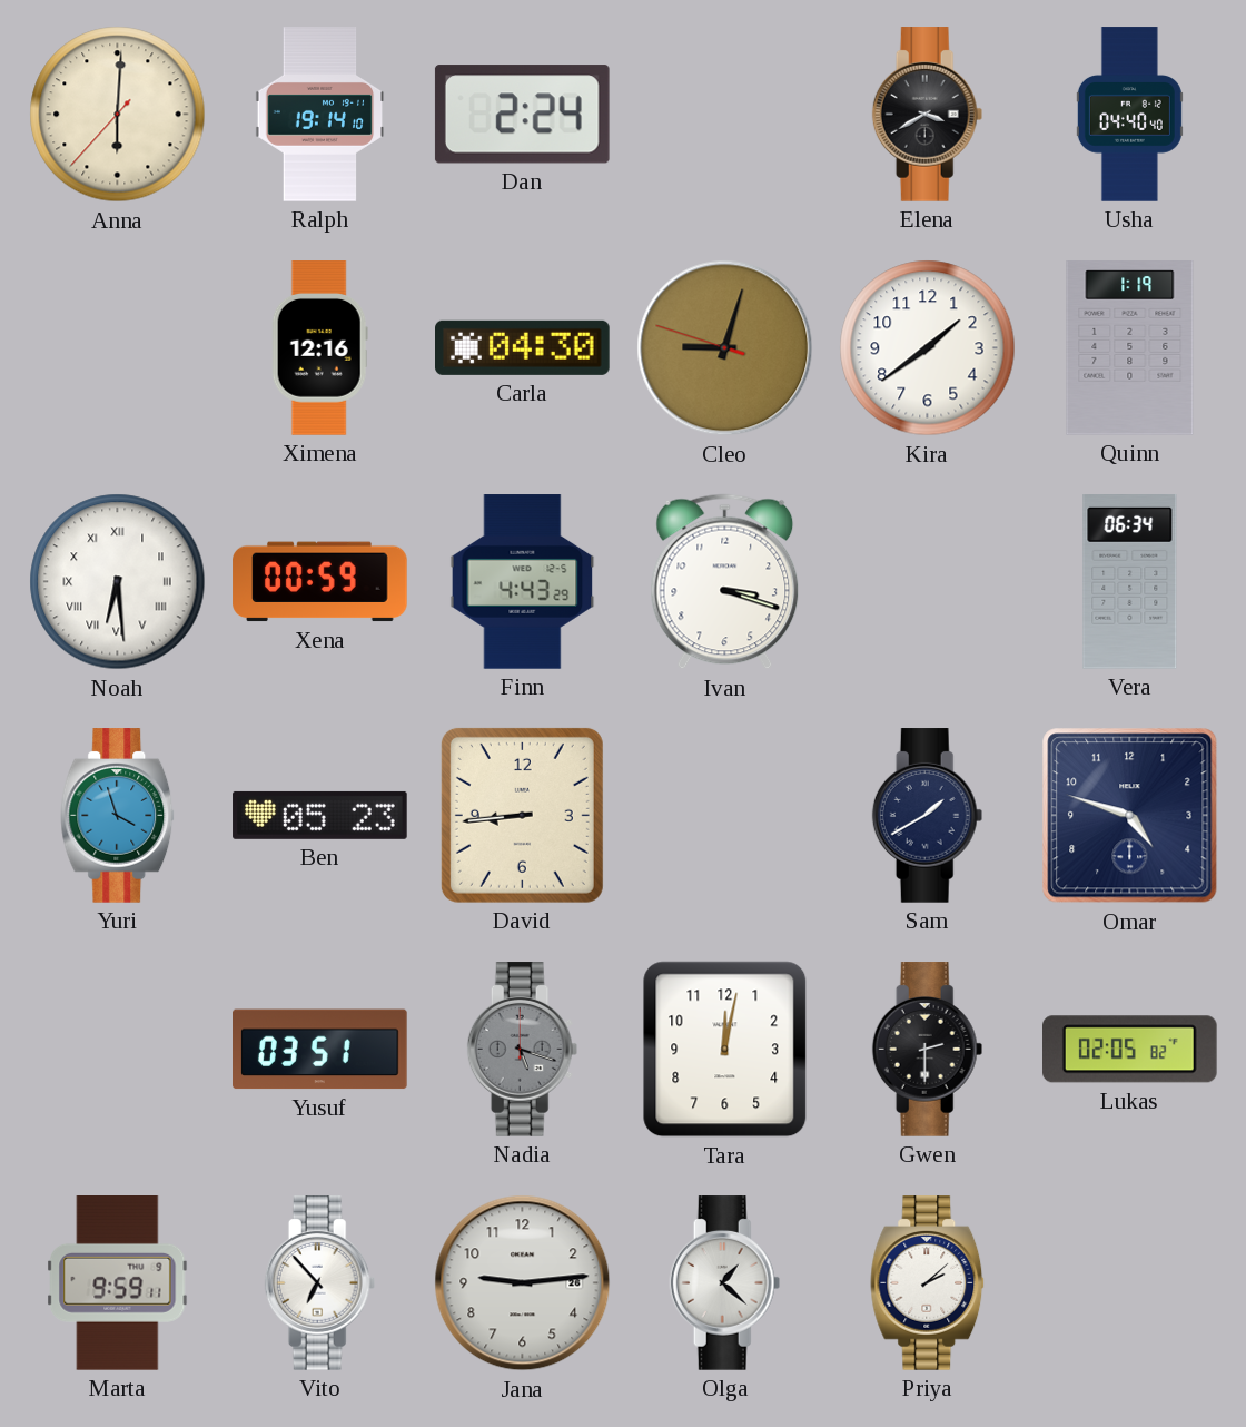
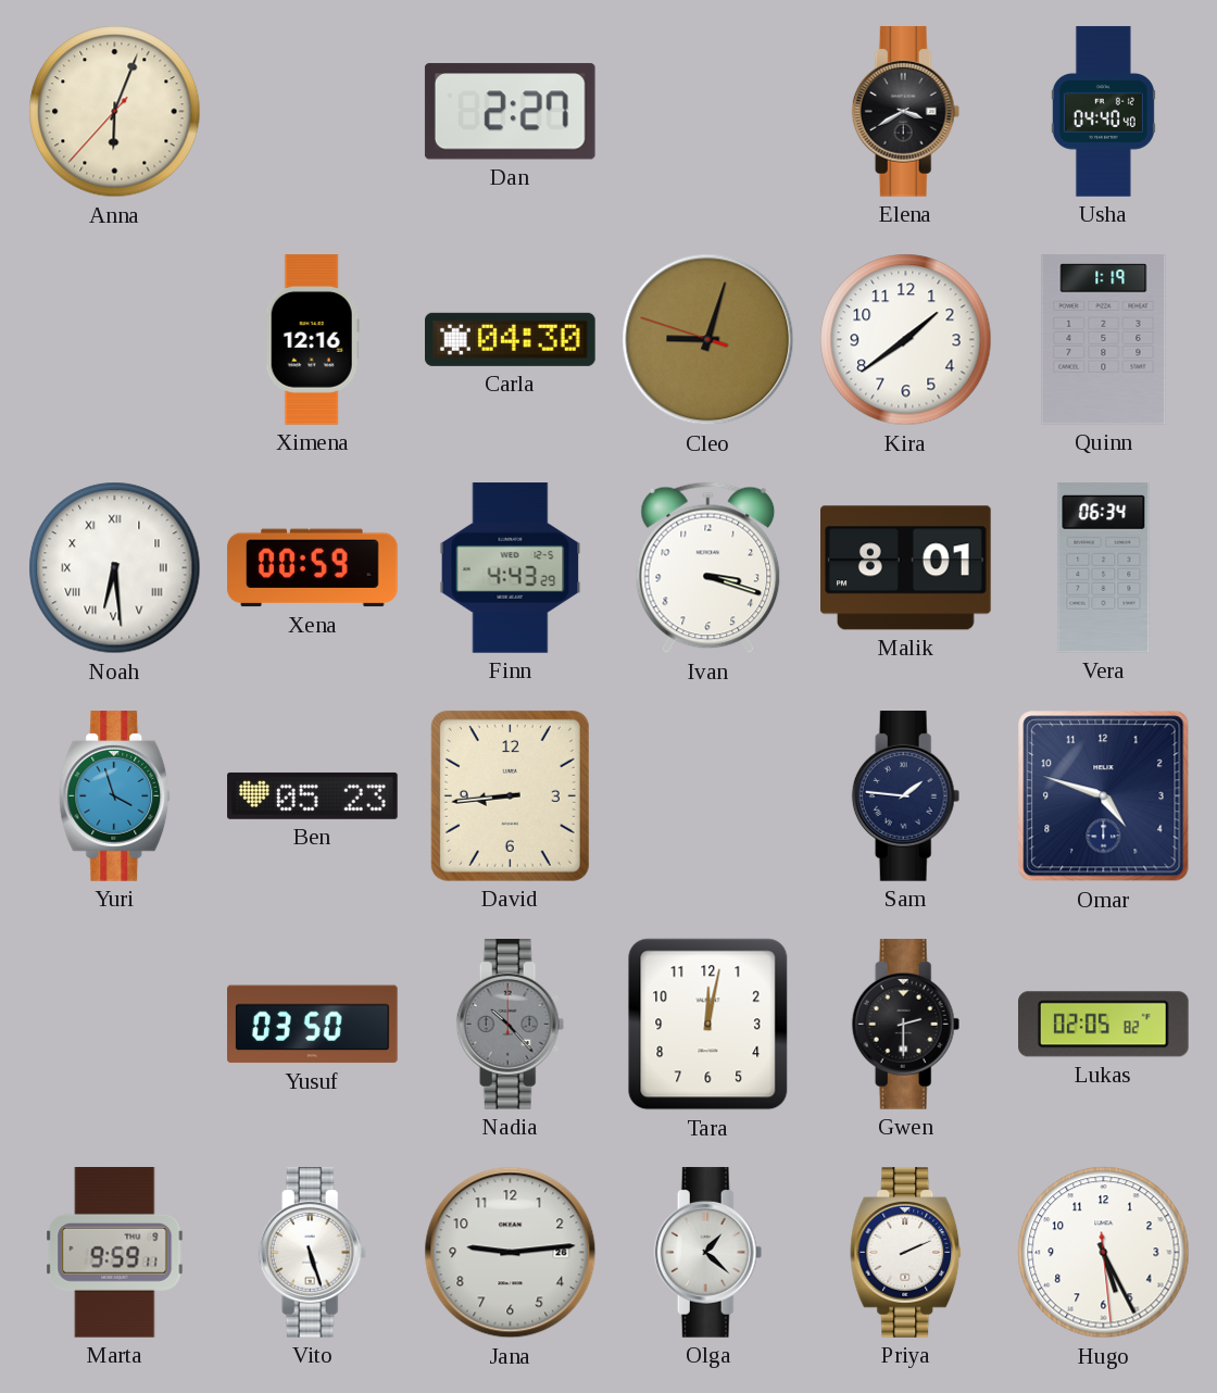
Anna: 6:00 -> 6:03
Ralph: 19:14 -> none
Dan: 2:24 -> 2:27
Malik: none -> 8:01
Sam: 1:40 -> 1:46
Yusuf: 03:51 -> 03:50
Nadia: 5:18 -> 10:23
Vito: 6:53 -> 5:27
Priya: 2:08 -> 2:11
Hugo: none -> 5:25
